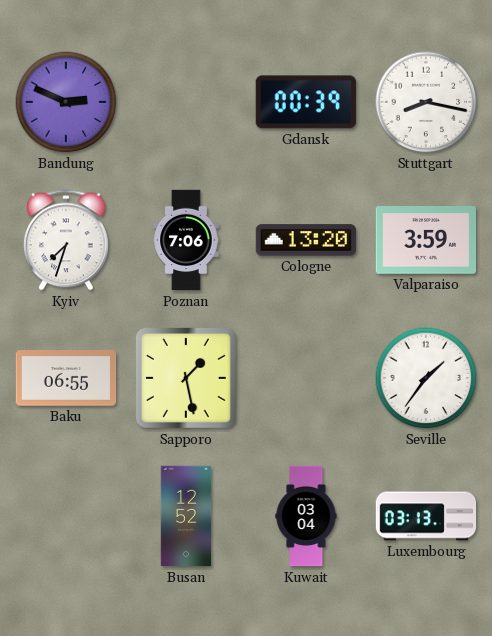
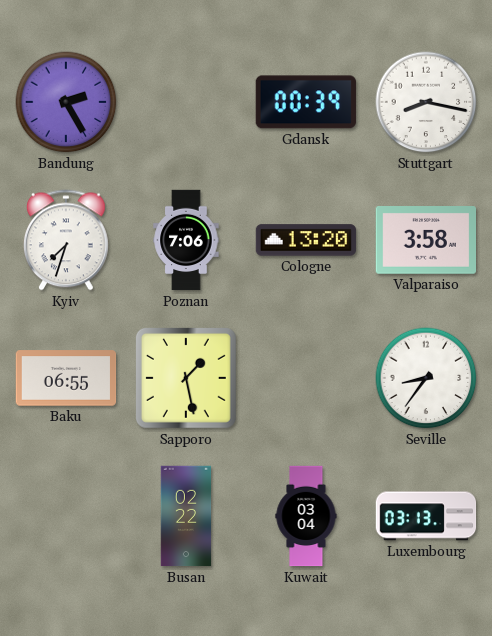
Bandung: 2:49 -> 2:25
Valparaiso: 3:59 -> 3:58
Seville: 1:36 -> 8:36
Busan: 12:52 -> 02:22
